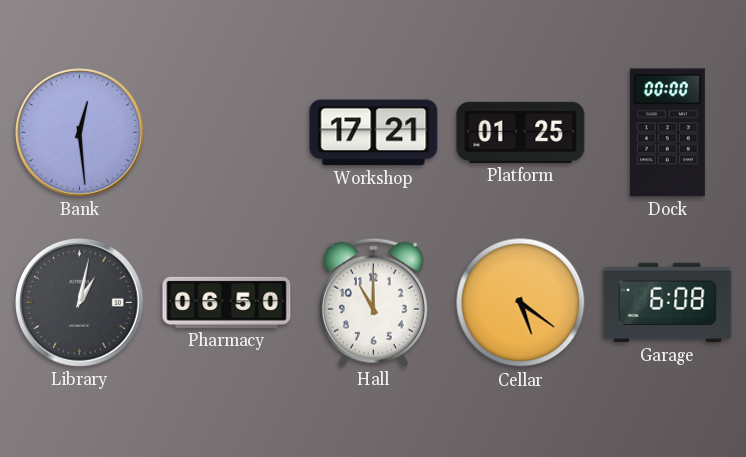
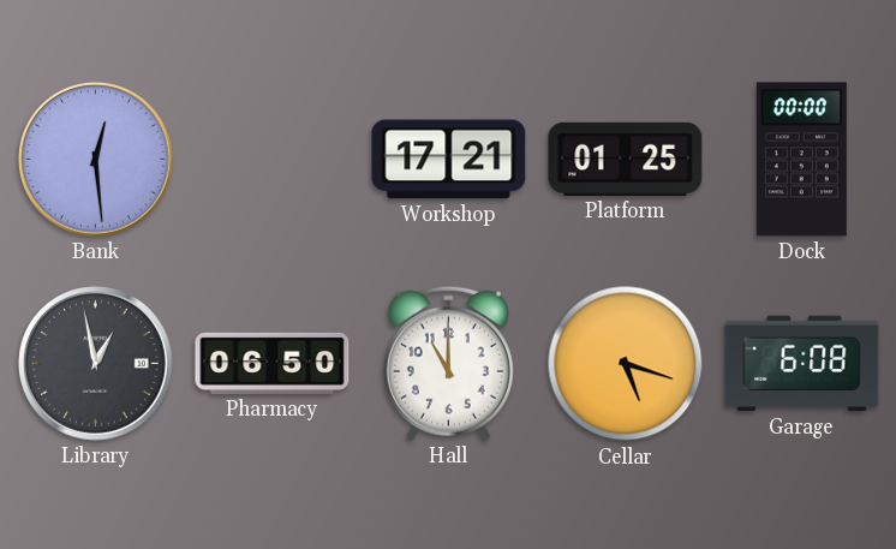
Library: 1:02 -> 12:58
Cellar: 5:21 -> 5:18
